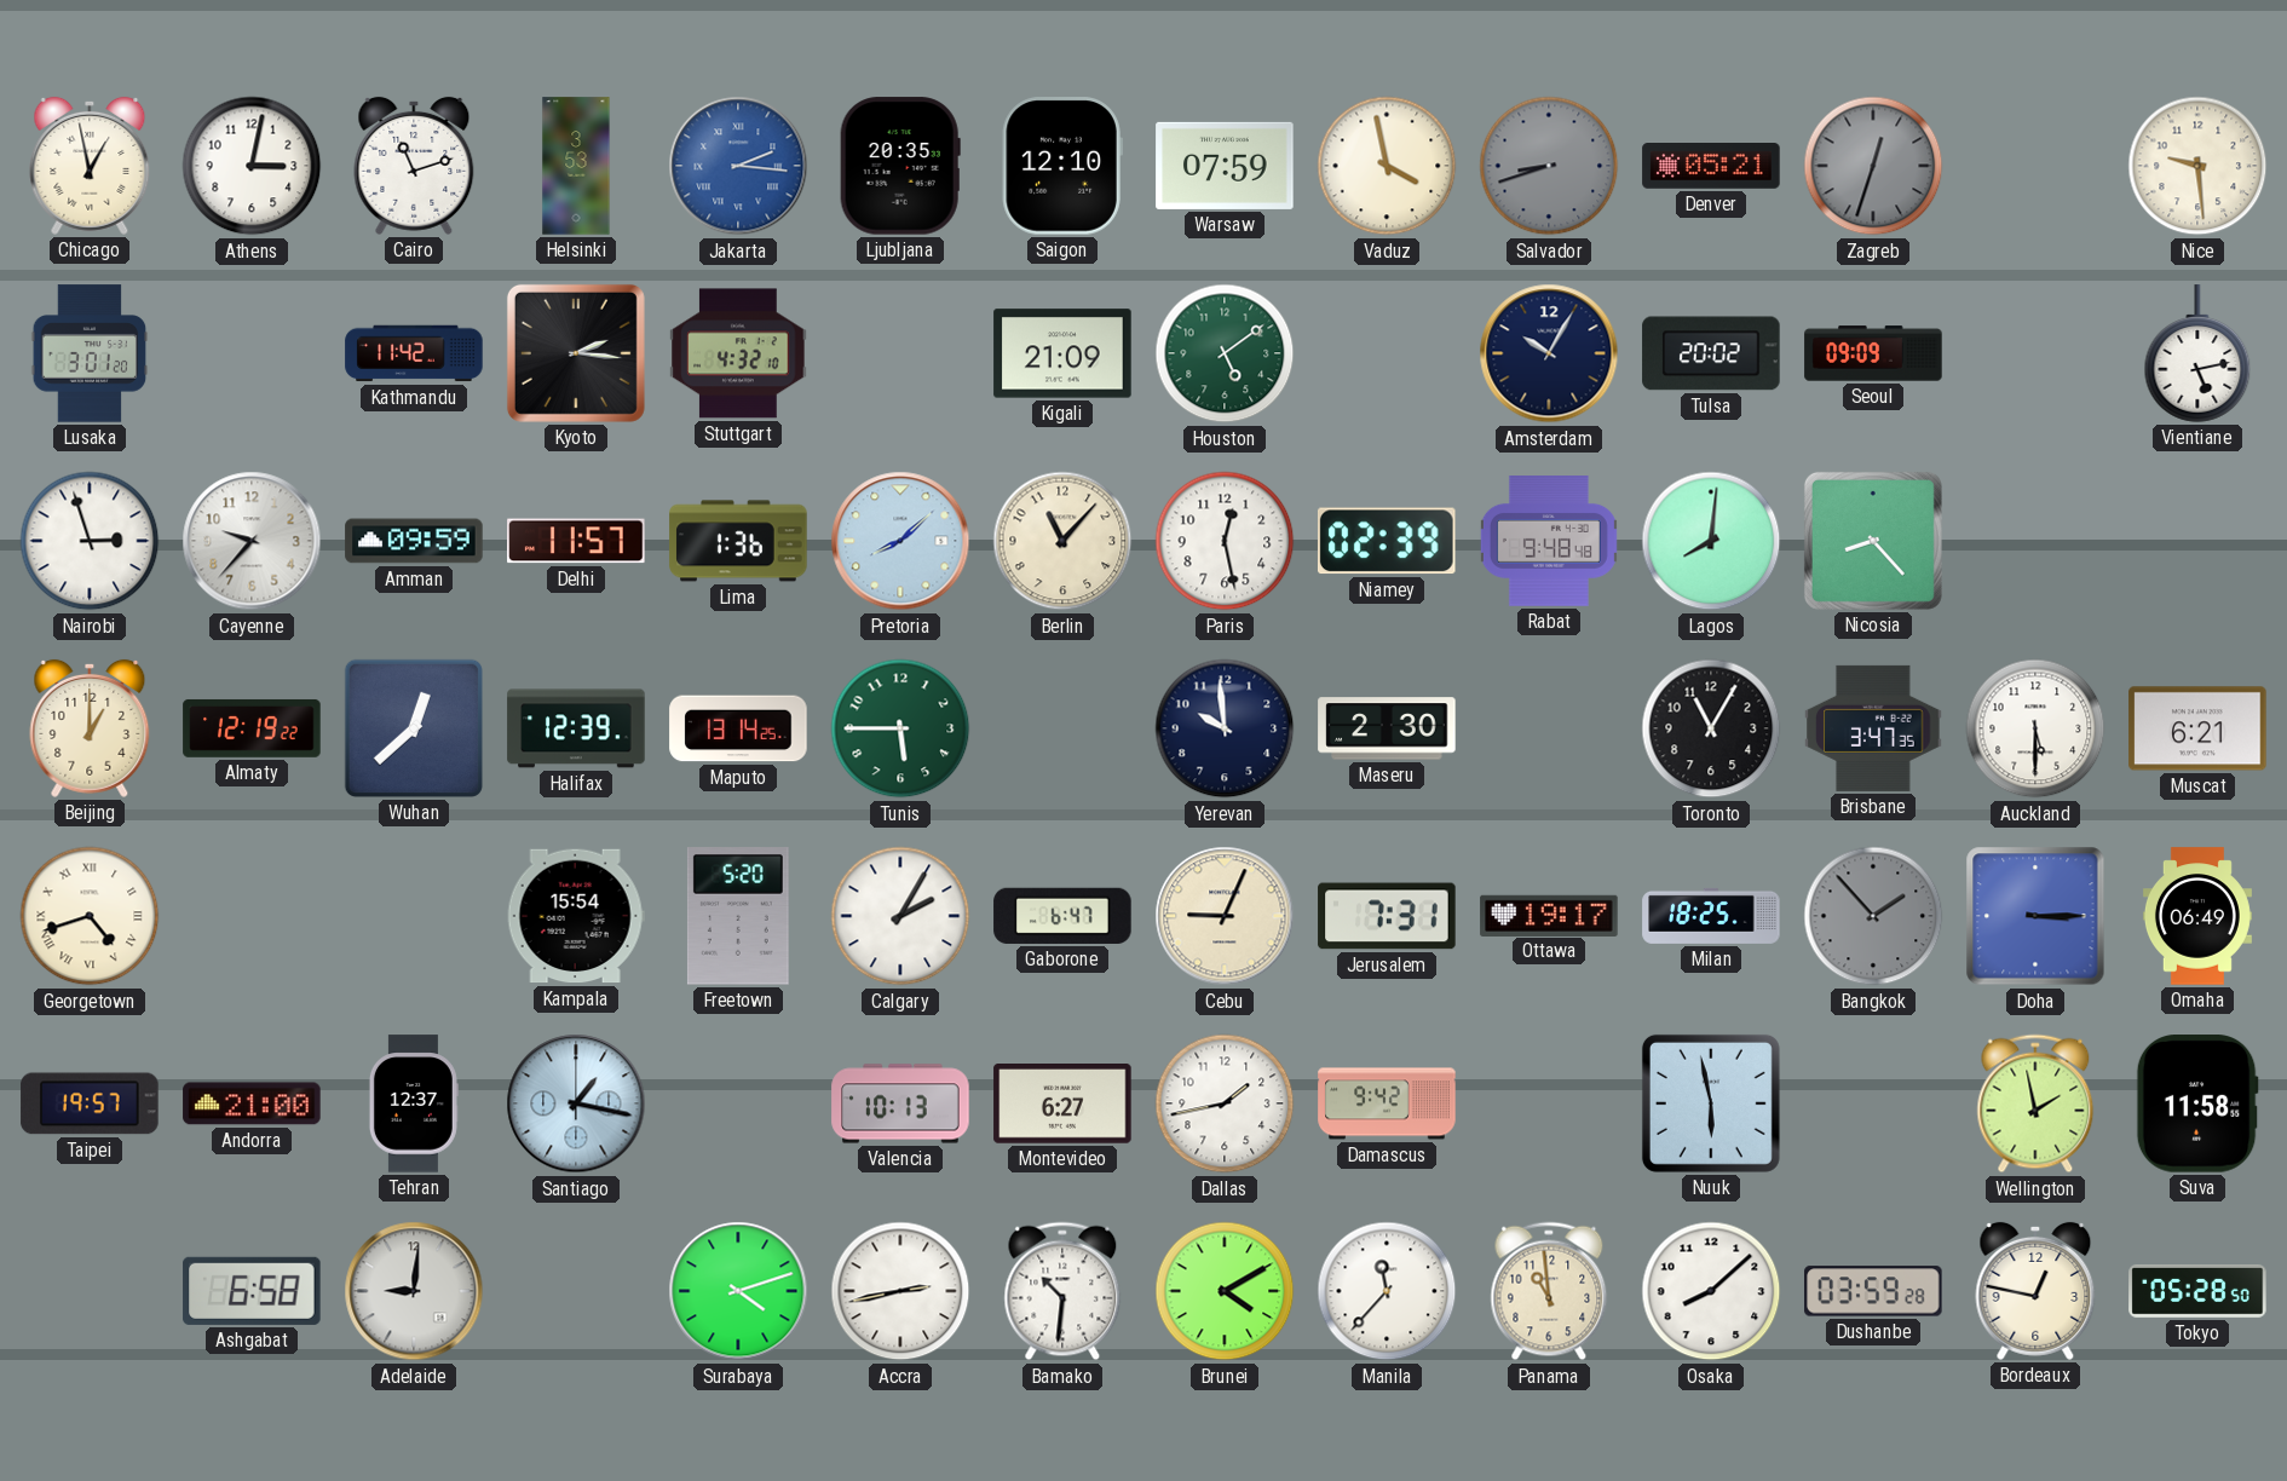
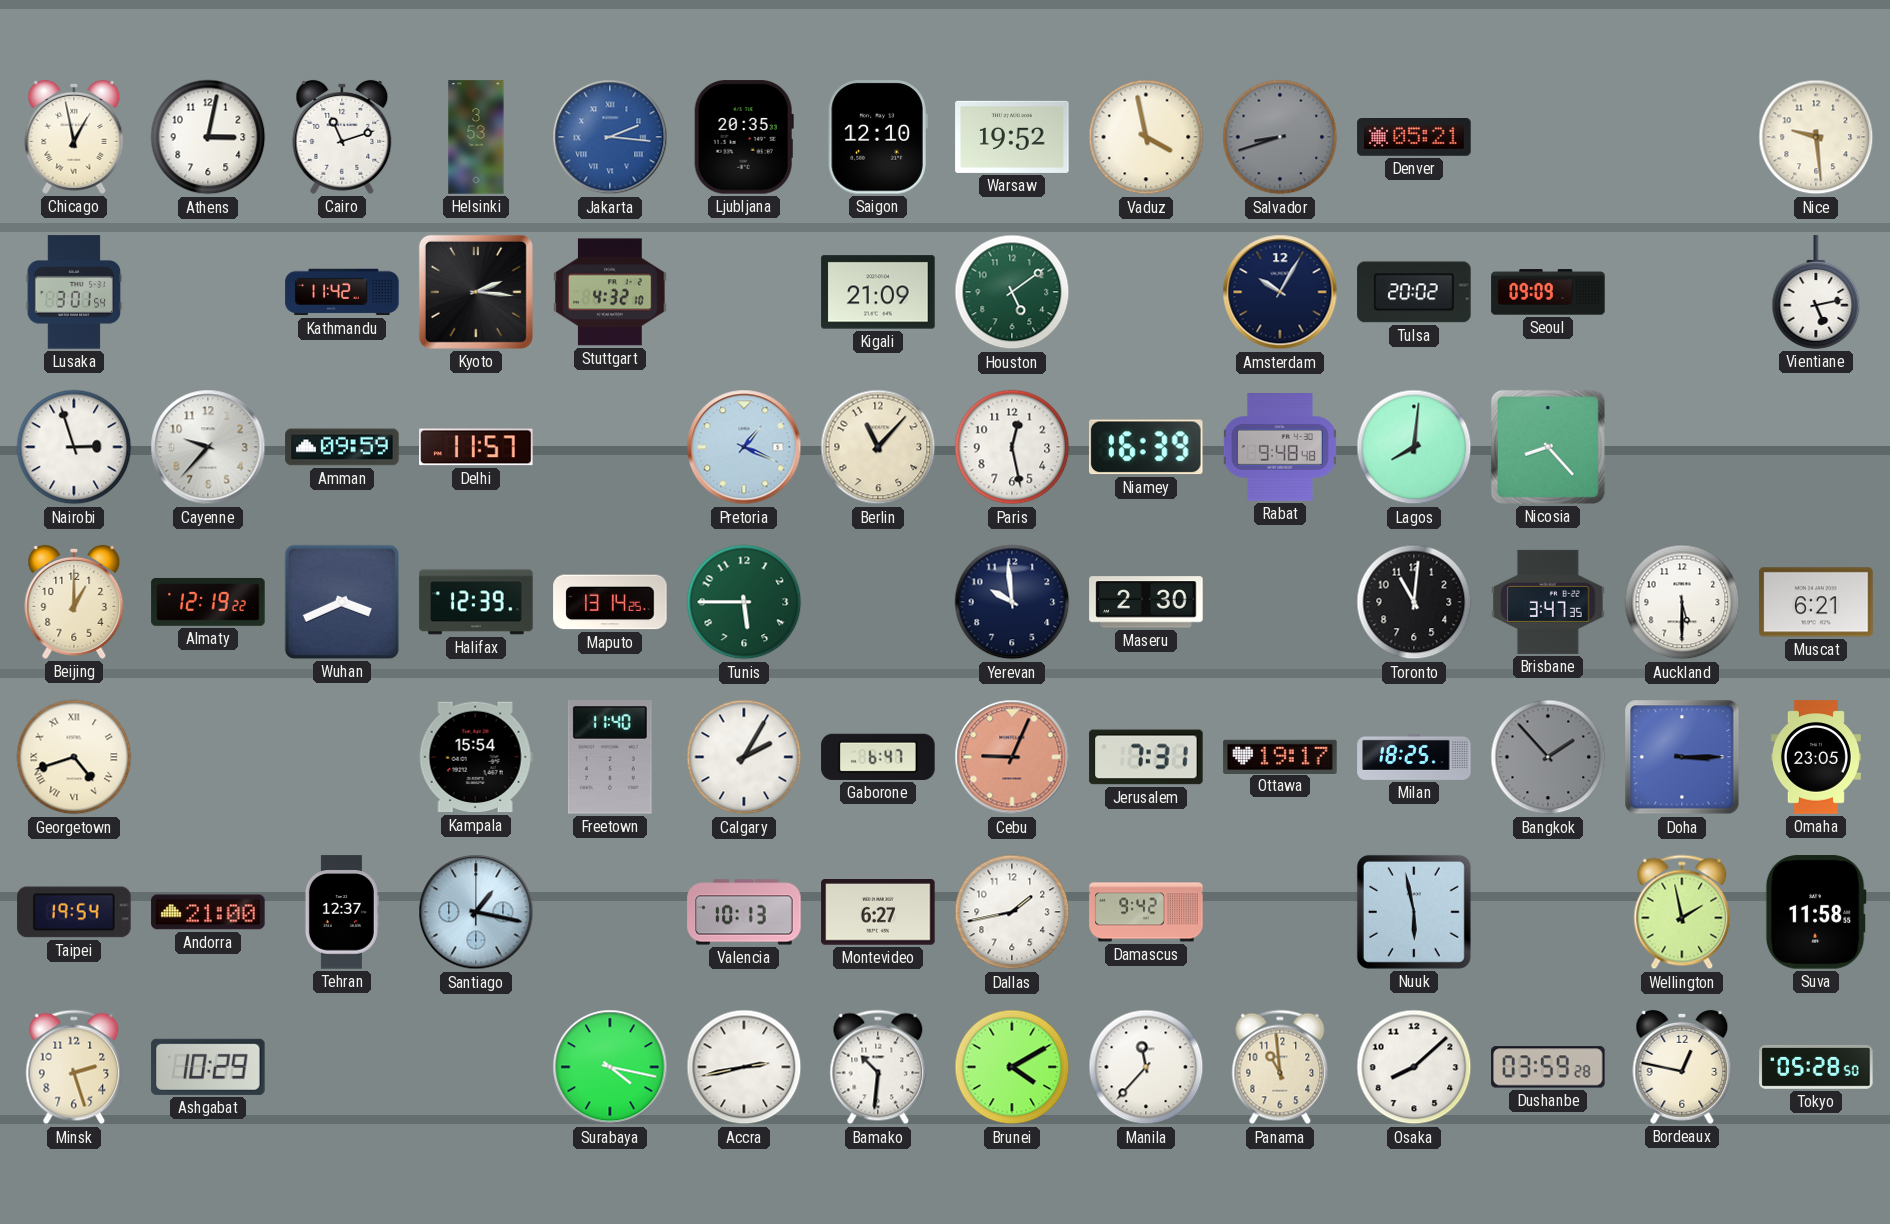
Warsaw: 07:59 -> 19:52
Zagreb: 12:33 -> none
Lusaka: 3:01:20 -> 3:01:54
Lima: 1:36 -> none
Pretoria: 8:08 -> 1:19
Niamey: 02:39 -> 16:39
Wuhan: 12:38 -> 3:41
Toronto: 11:05 -> 11:01
Freetown: 5:20 -> 11:40
Cebu dial: cream -> salmon
Omaha: 06:49 -> 23:05
Taipei: 19:57 -> 19:54
Minsk: none -> 2:27
Ashgabat: 6:58 -> 10:29
Adelaide: 9:01 -> none
Surabaya: 4:12 -> 4:17
